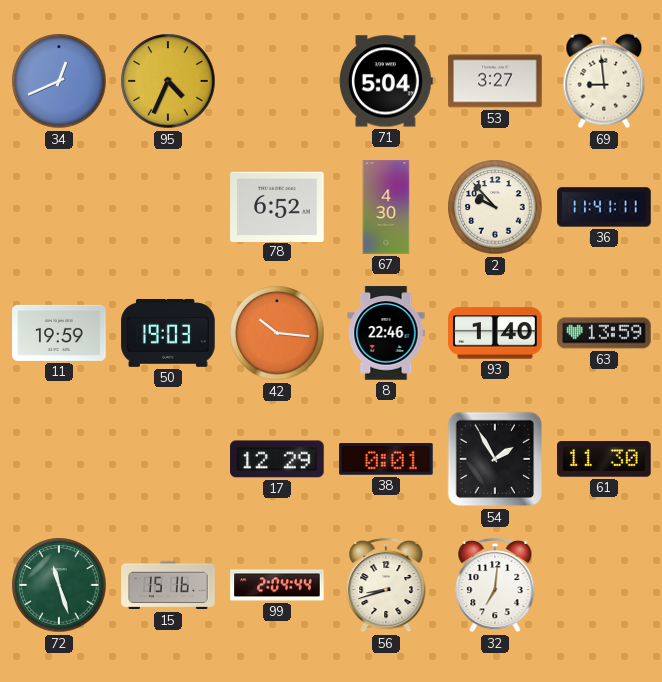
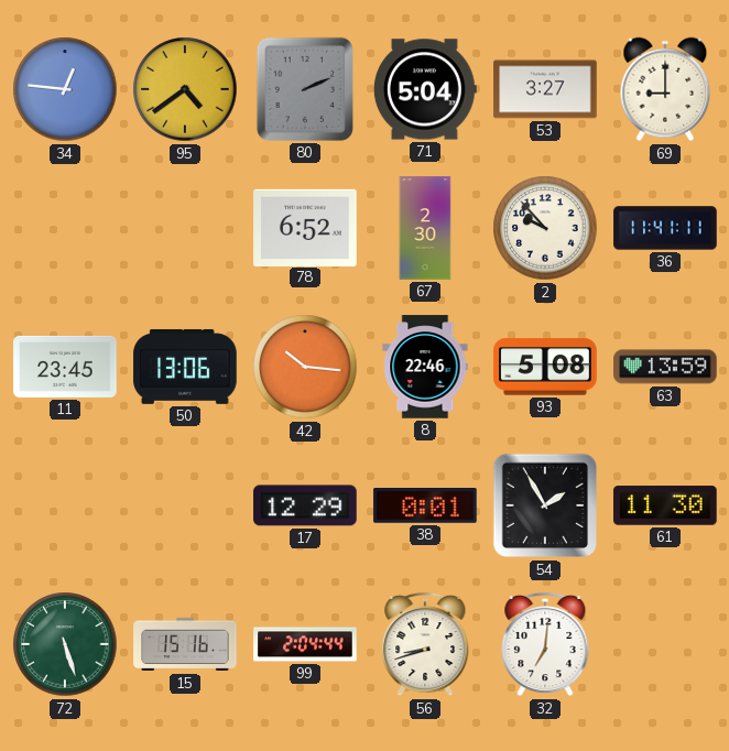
34: 12:41 -> 12:46
95: 4:34 -> 4:39
80: none -> 2:11
69: 8:59 -> 9:00
67: 4:30 -> 2:30
11: 19:59 -> 23:45
50: 19:03 -> 13:06
93: 1:40 -> 5:08
72: 11:27 -> 5:27
